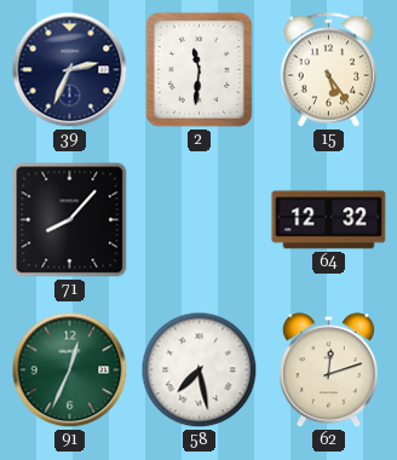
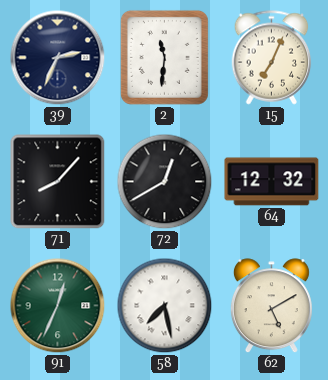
15: 5:24 -> 7:04
72: none -> 12:40
62: 12:12 -> 5:10
